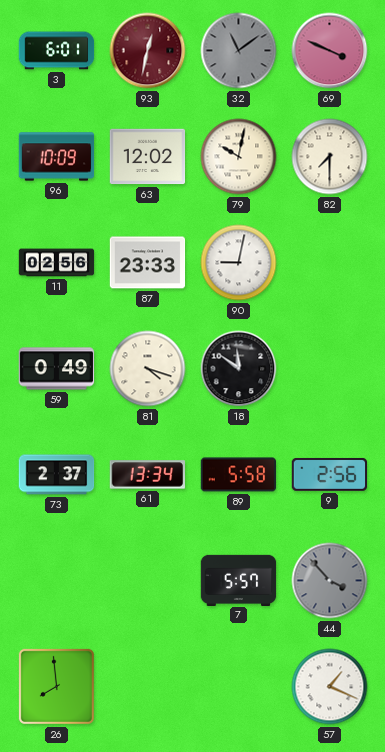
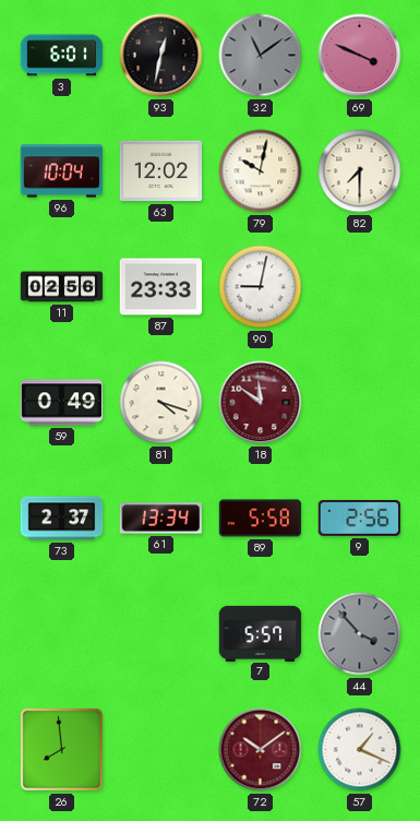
93 dial: burgundy -> black
96: 10:09 -> 10:04
18 dial: black -> burgundy
72: none -> 10:09
